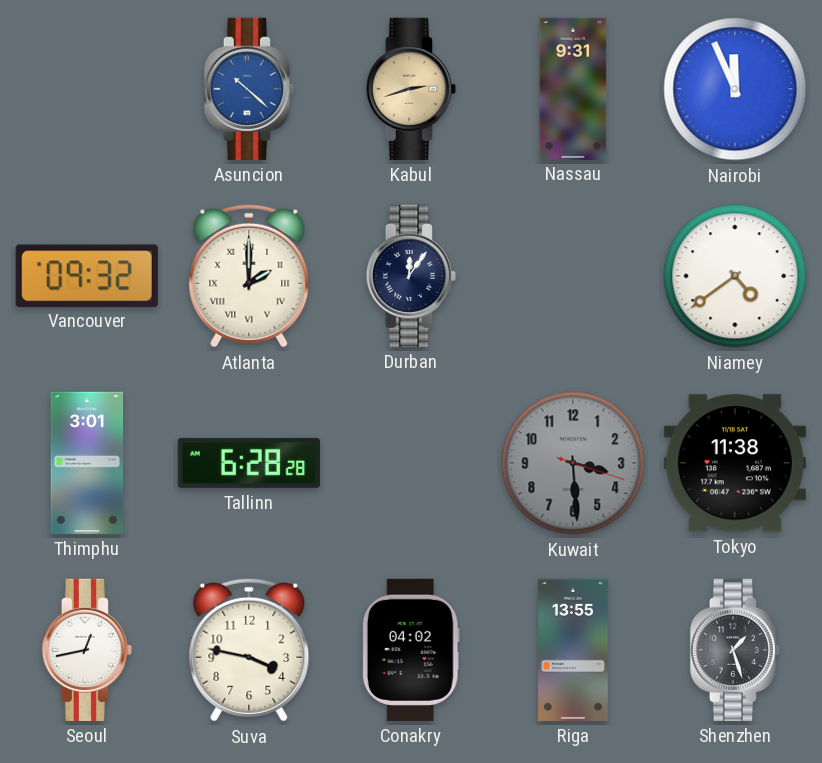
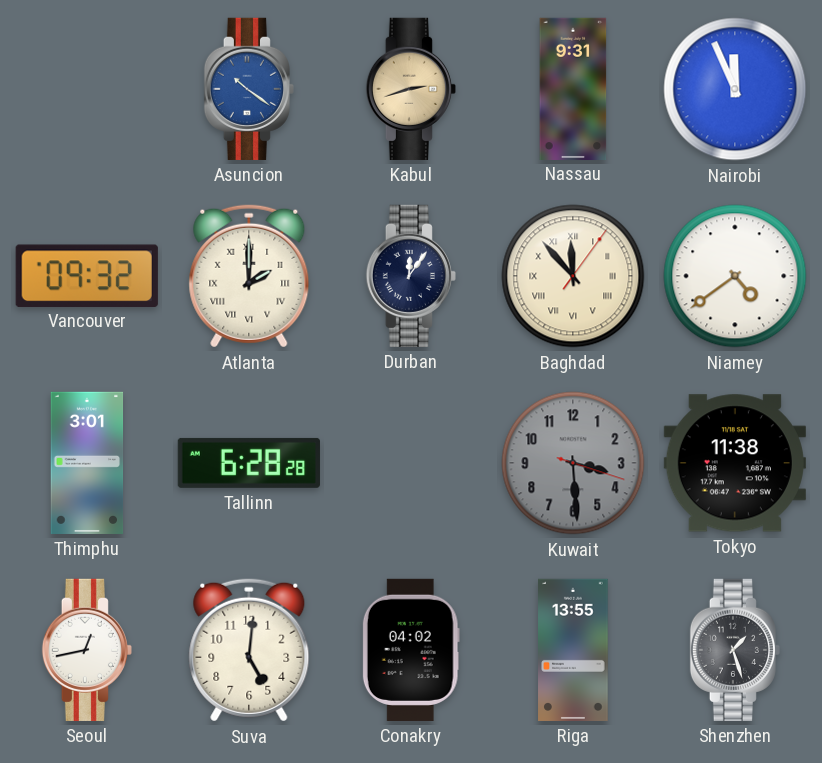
Asuncion: 10:22 -> 10:21
Baghdad: none -> 11:53
Suva: 3:47 -> 5:01
